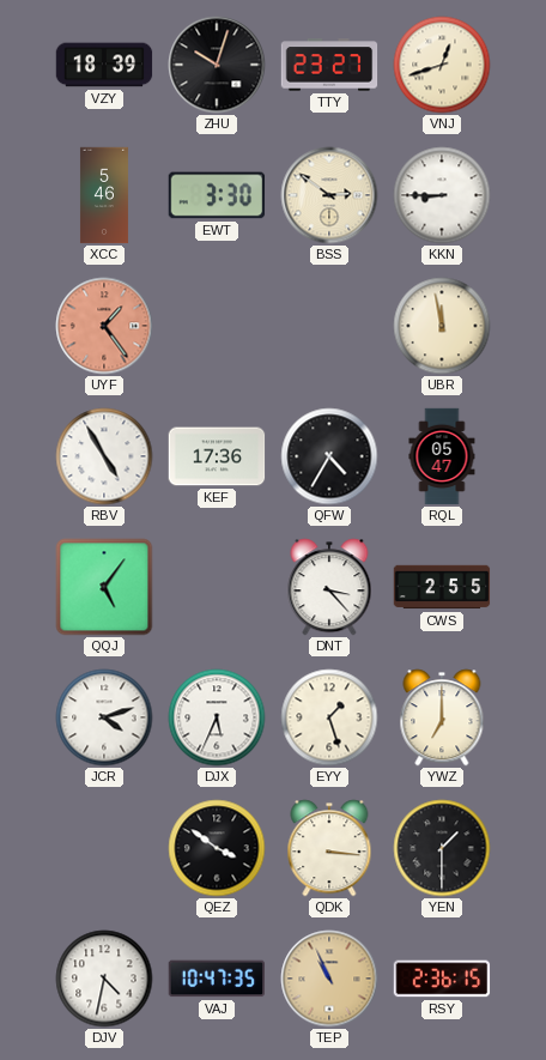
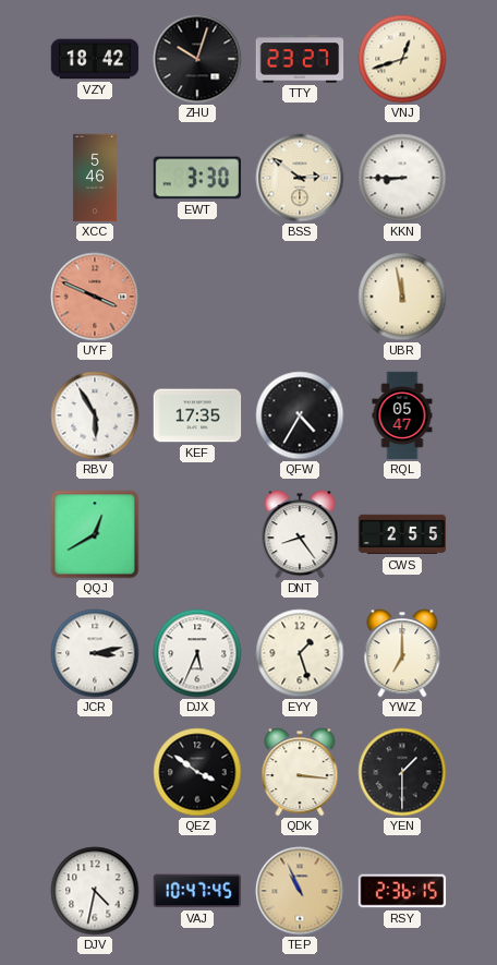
VZY: 18:39 -> 18:42
UYF: 1:24 -> 3:49
RBV: 4:55 -> 5:55
KEF: 17:36 -> 17:35
QQJ: 5:06 -> 12:40
DNT: 3:23 -> 8:24
JCR: 4:12 -> 3:13
VAJ: 10:47:35 -> 10:47:45
